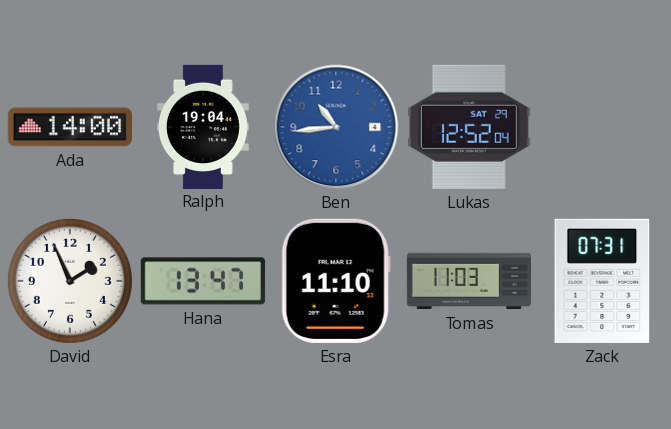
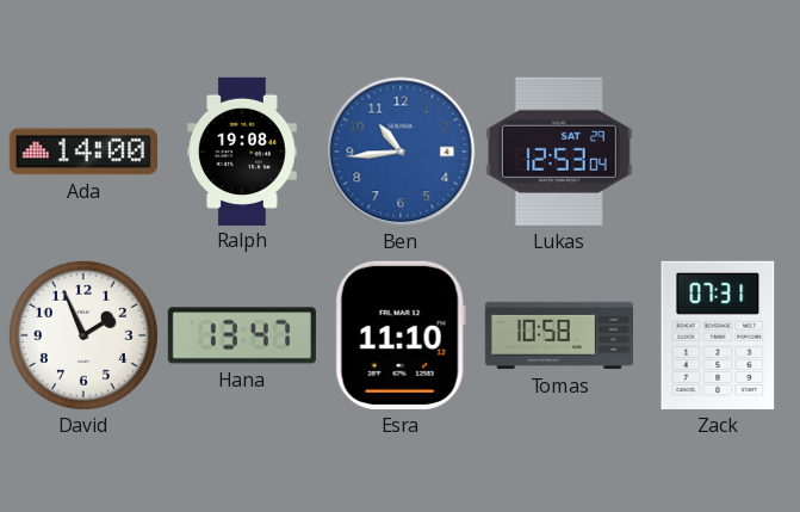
Ralph: 19:04 -> 19:08
Lukas: 12:52 -> 12:53
Tomas: 11:03 -> 10:58
